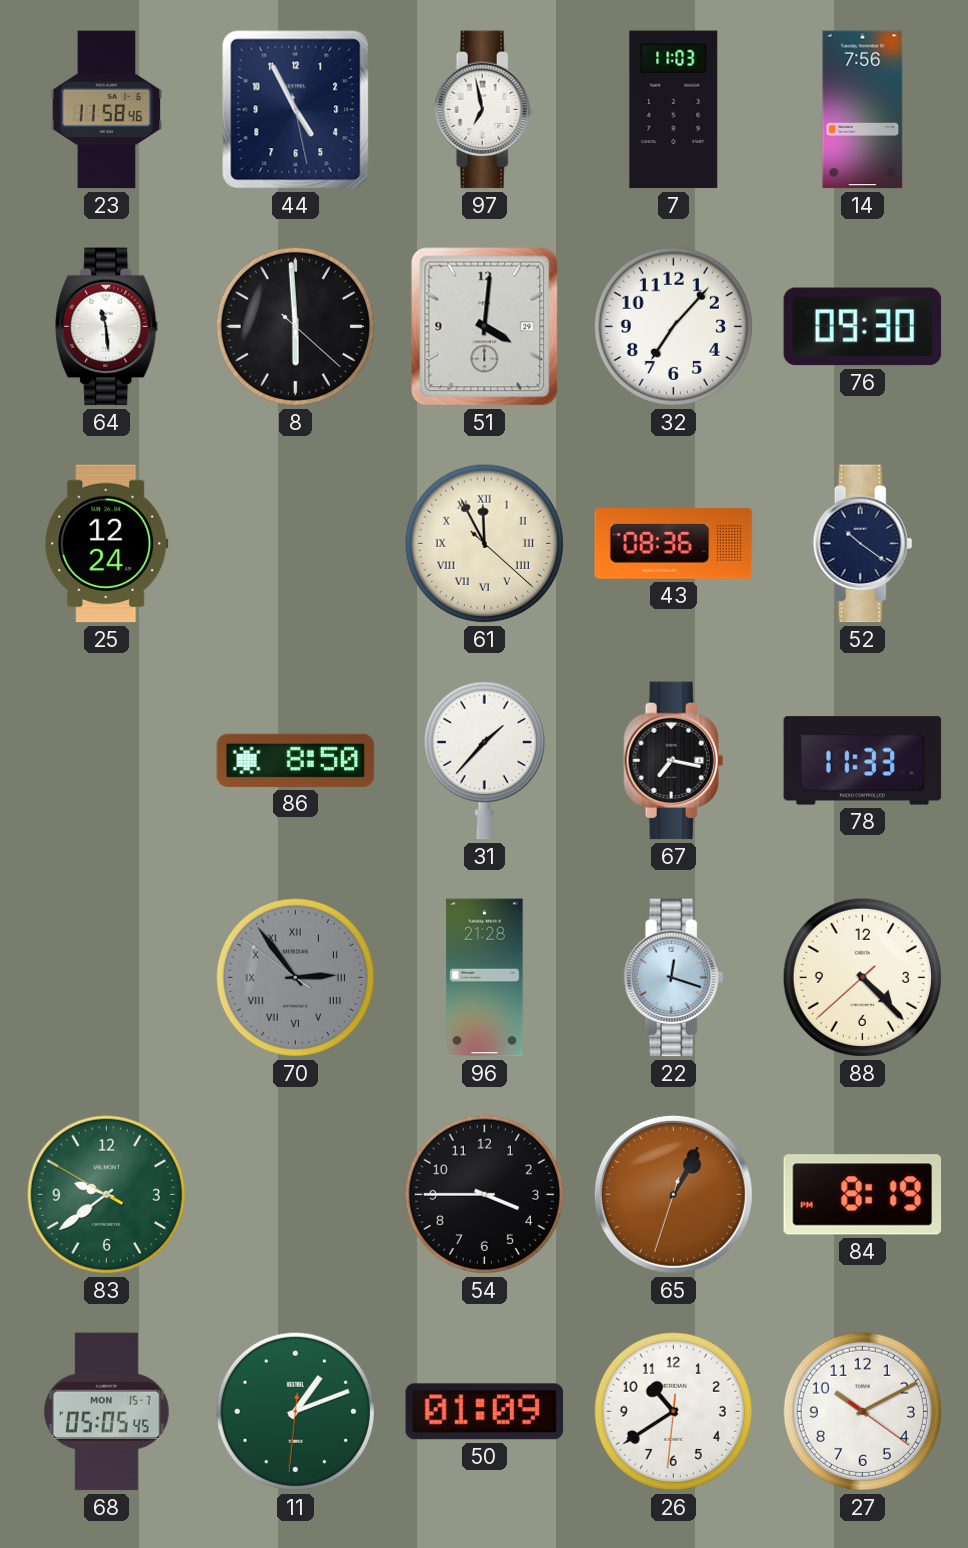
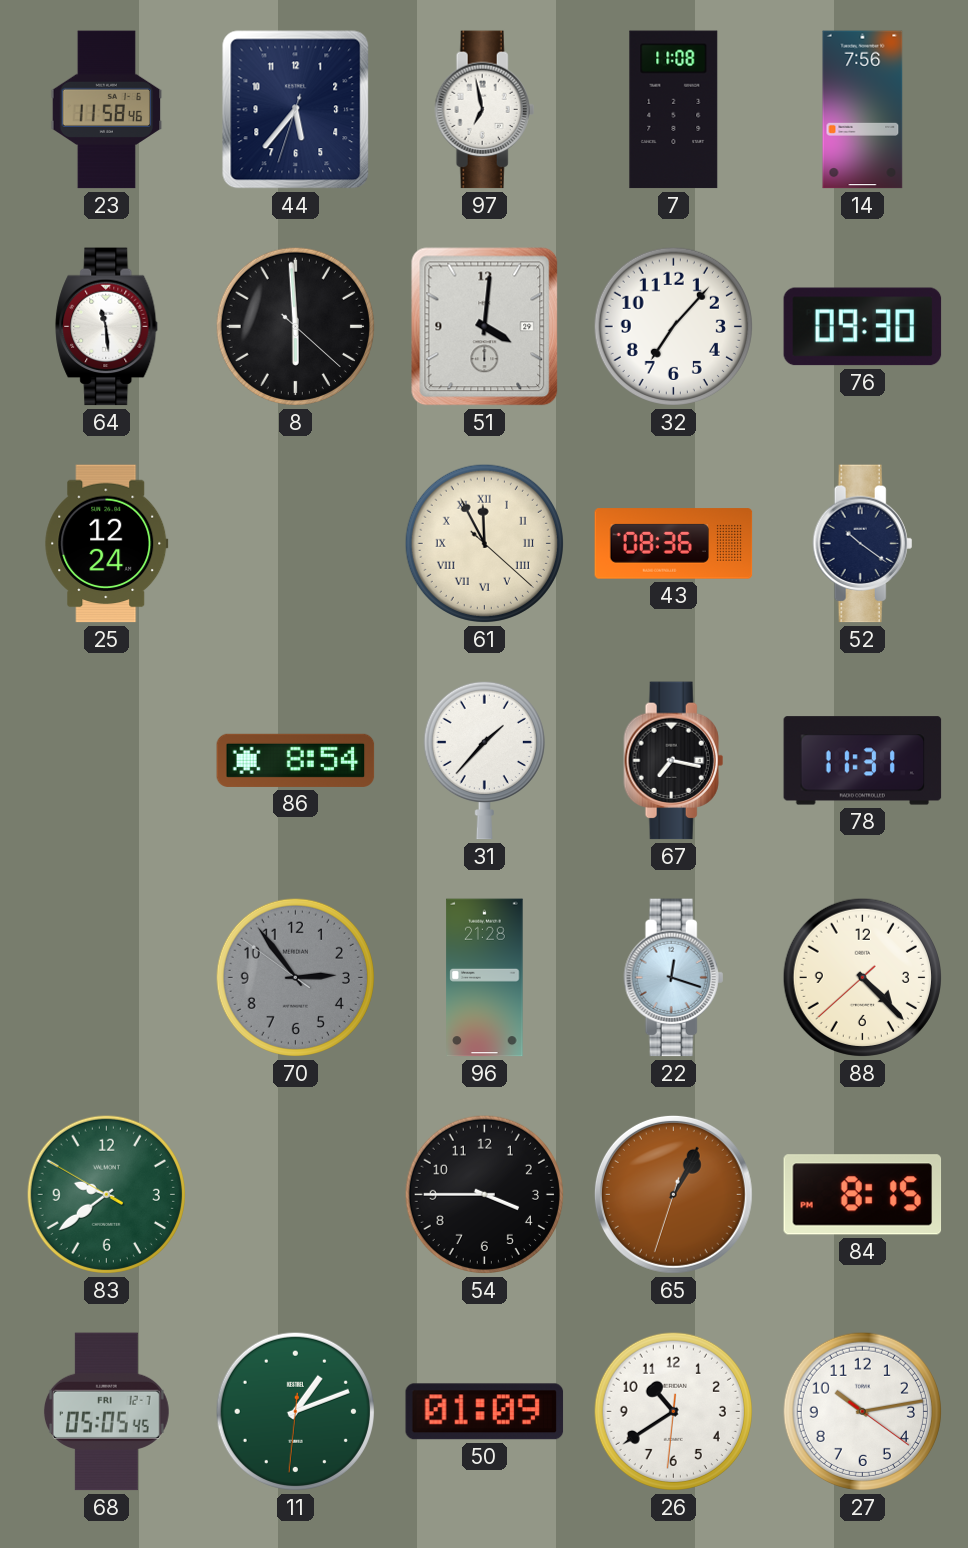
44: 4:55 -> 5:36
7: 11:03 -> 11:08
86: 8:50 -> 8:54
78: 11:33 -> 11:31
70 numerals: Roman -> Arabic
84: 8:19 -> 8:15
68 date: MON 15-7 -> FRI 12-7
27: 10:10 -> 10:13
